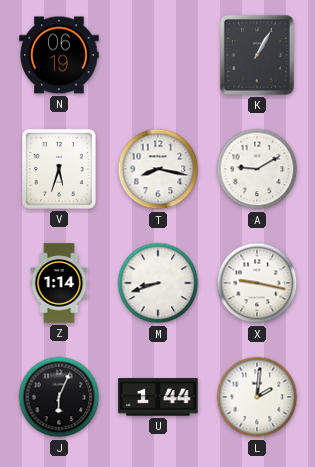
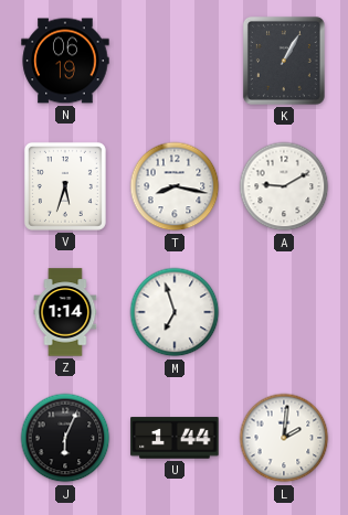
M: 8:42 -> 6:57
X: 9:17 -> none
